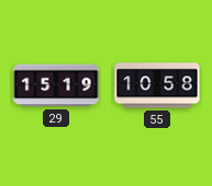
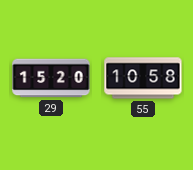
29: 15:19 -> 15:20
